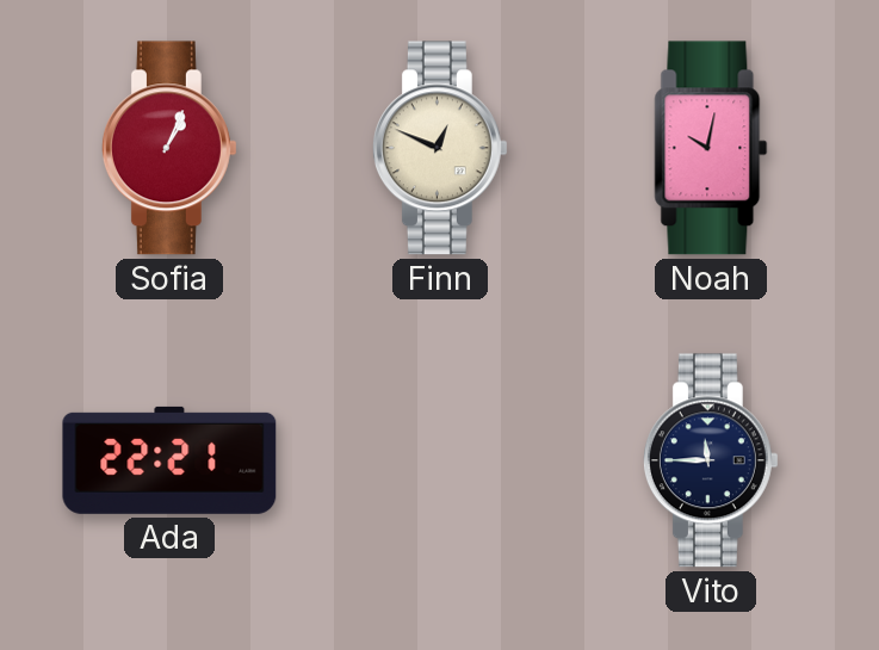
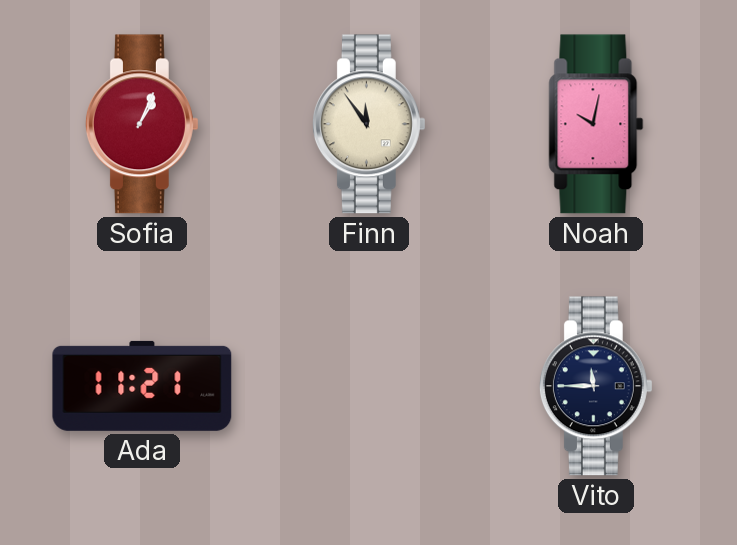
Finn: 12:49 -> 11:54
Ada: 22:21 -> 11:21
